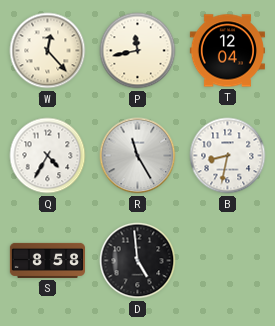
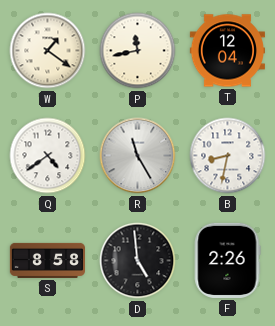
W: 12:23 -> 1:21
Q: 4:35 -> 4:39
F: none -> 2:26
